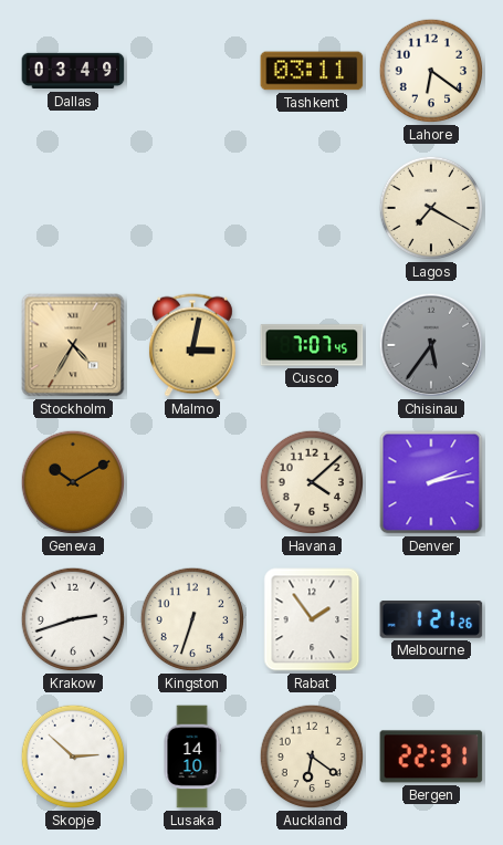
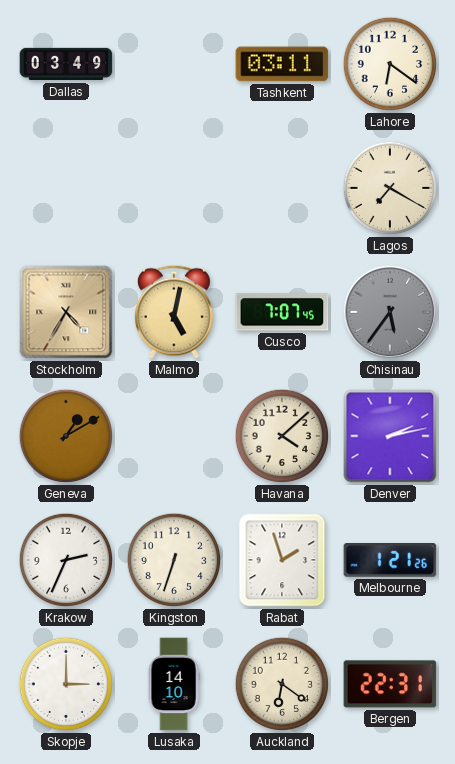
Malmo: 3:02 -> 5:02
Geneva: 10:10 -> 1:10
Krakow: 2:42 -> 2:34
Rabat: 1:54 -> 1:57
Skopje: 2:52 -> 3:00
